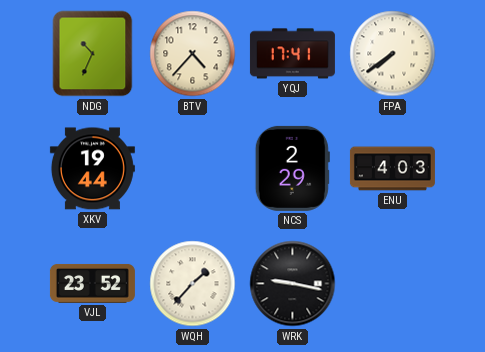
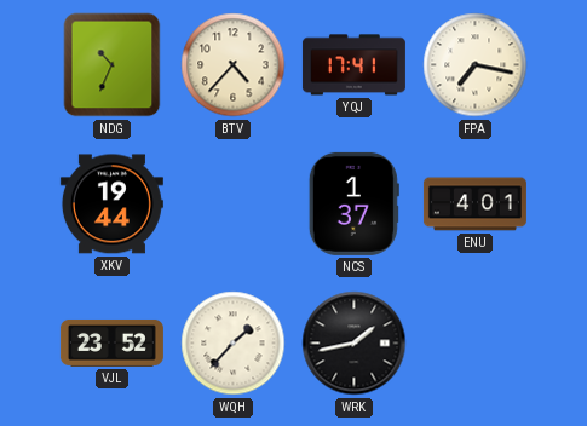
FPA: 7:39 -> 7:17
NCS: 2:29 -> 1:37
ENU: 4:03 -> 4:01
WRK: 9:17 -> 1:43
